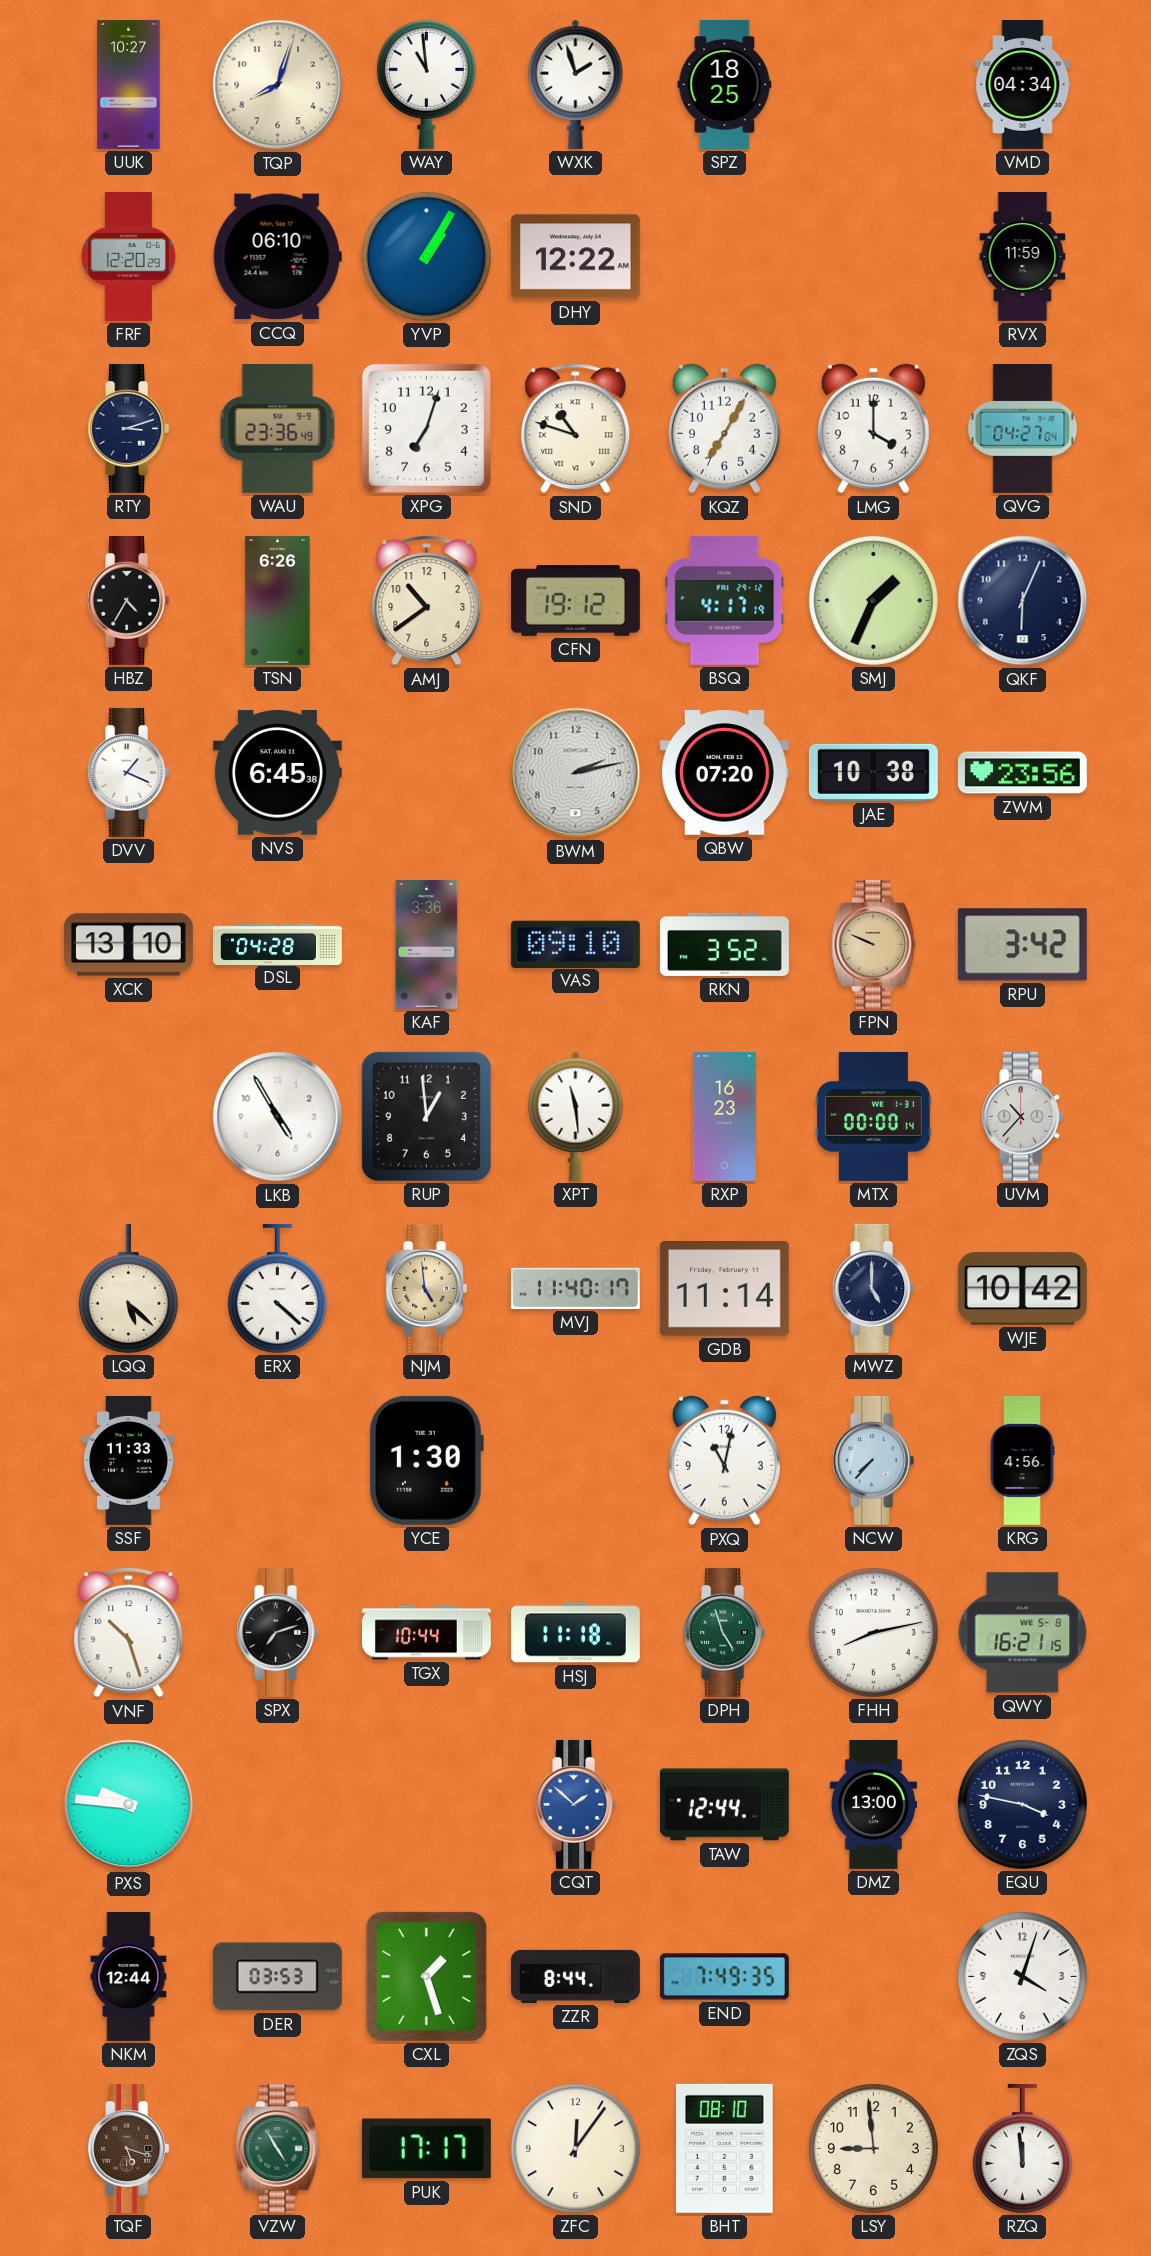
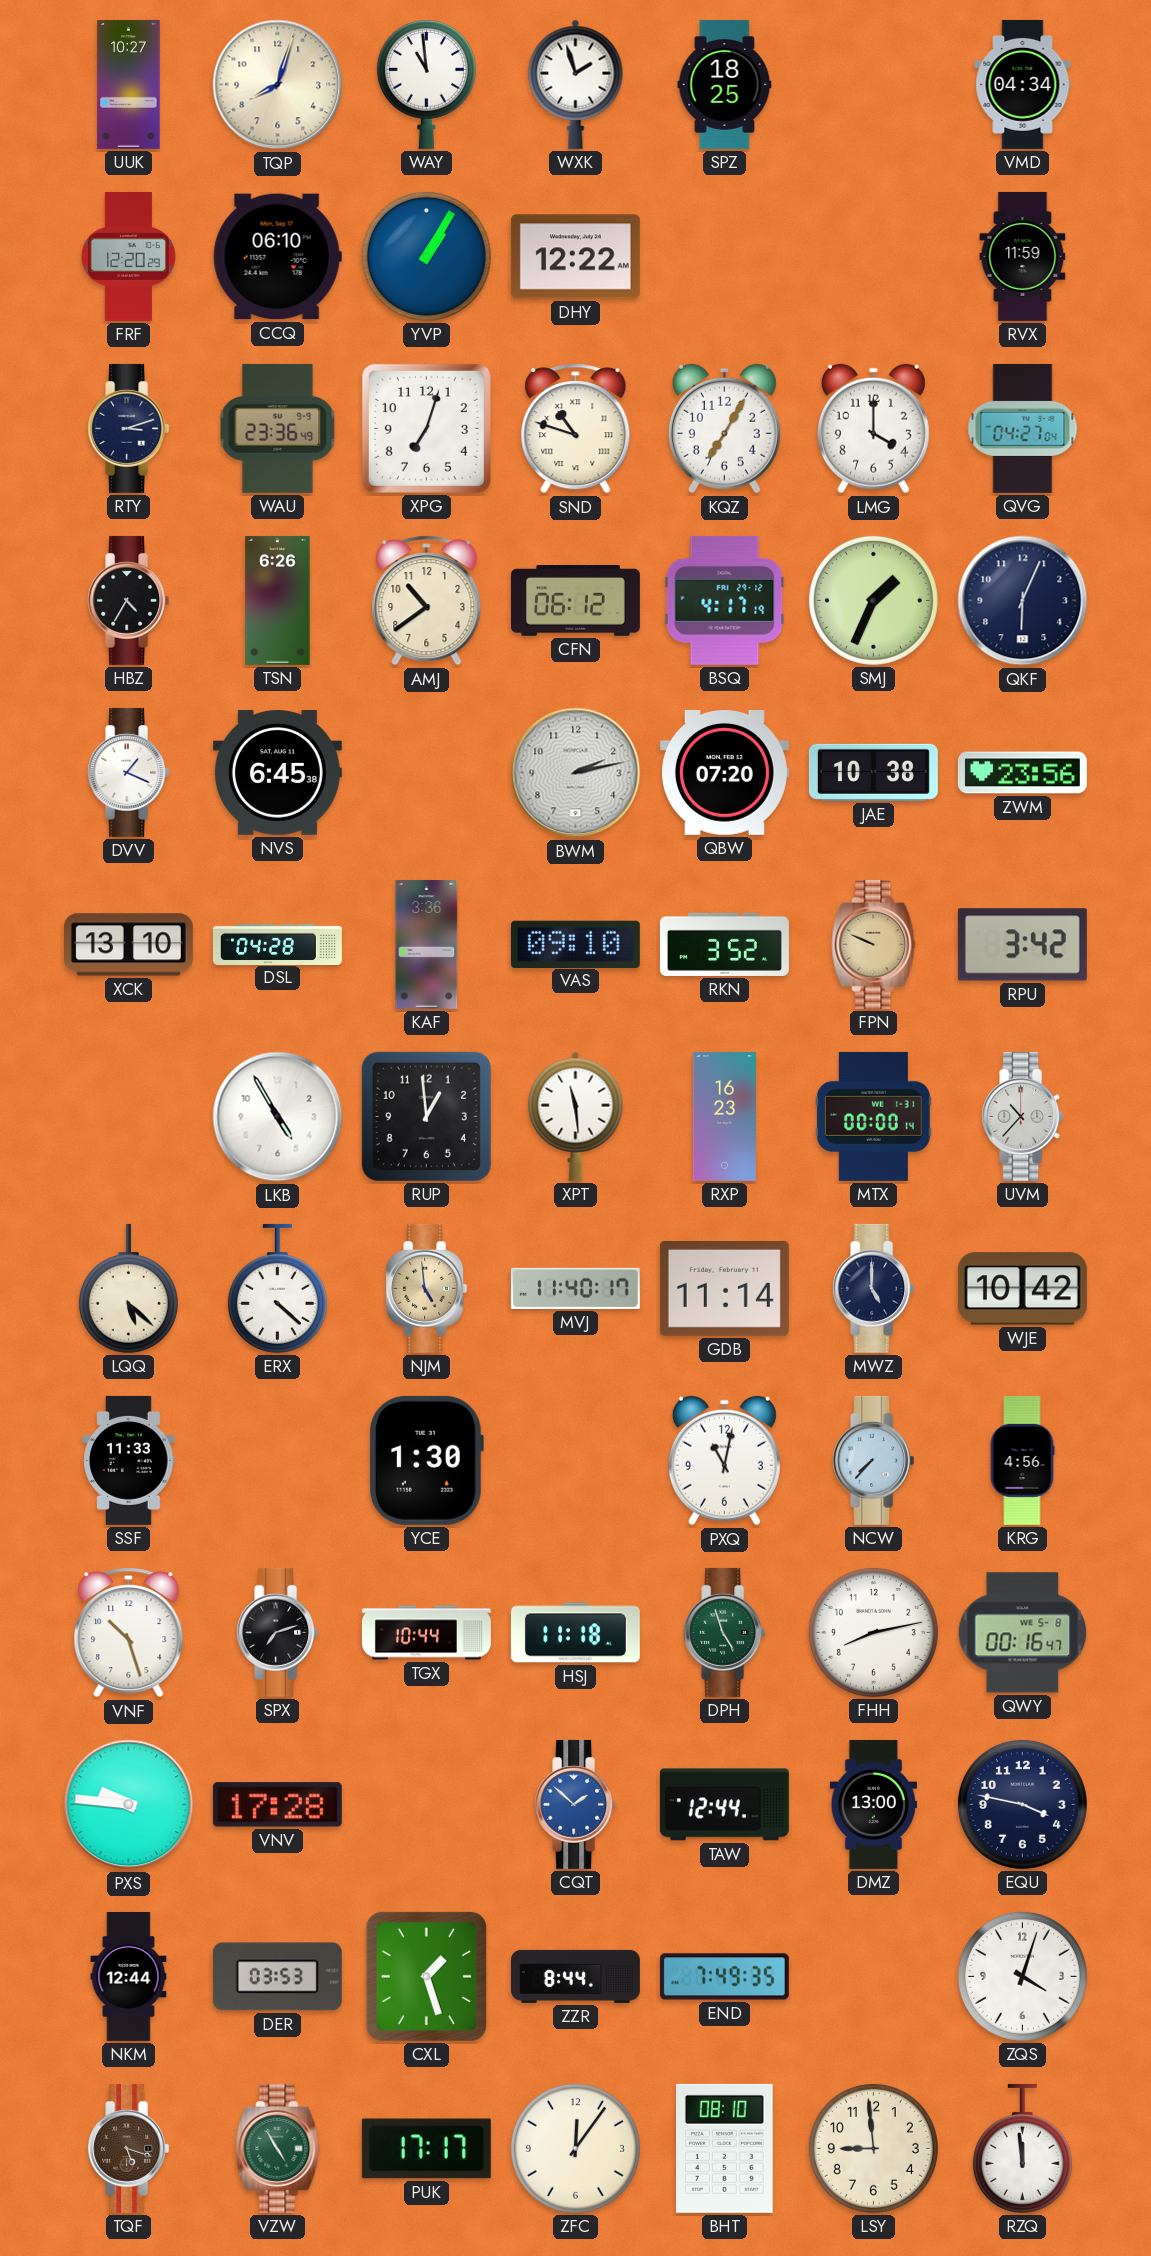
CFN: 19:12 -> 06:12
QWY: 16:21 -> 00:16
VNV: none -> 17:28
